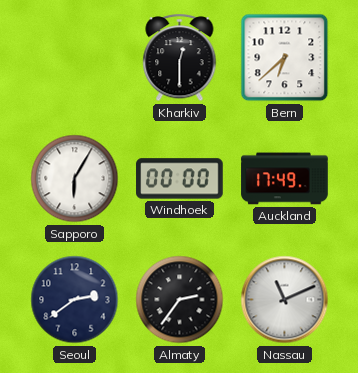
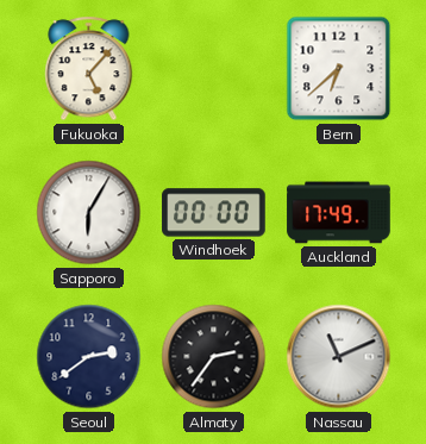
Fukuoka: none -> 5:07
Kharkiv: 12:30 -> none
